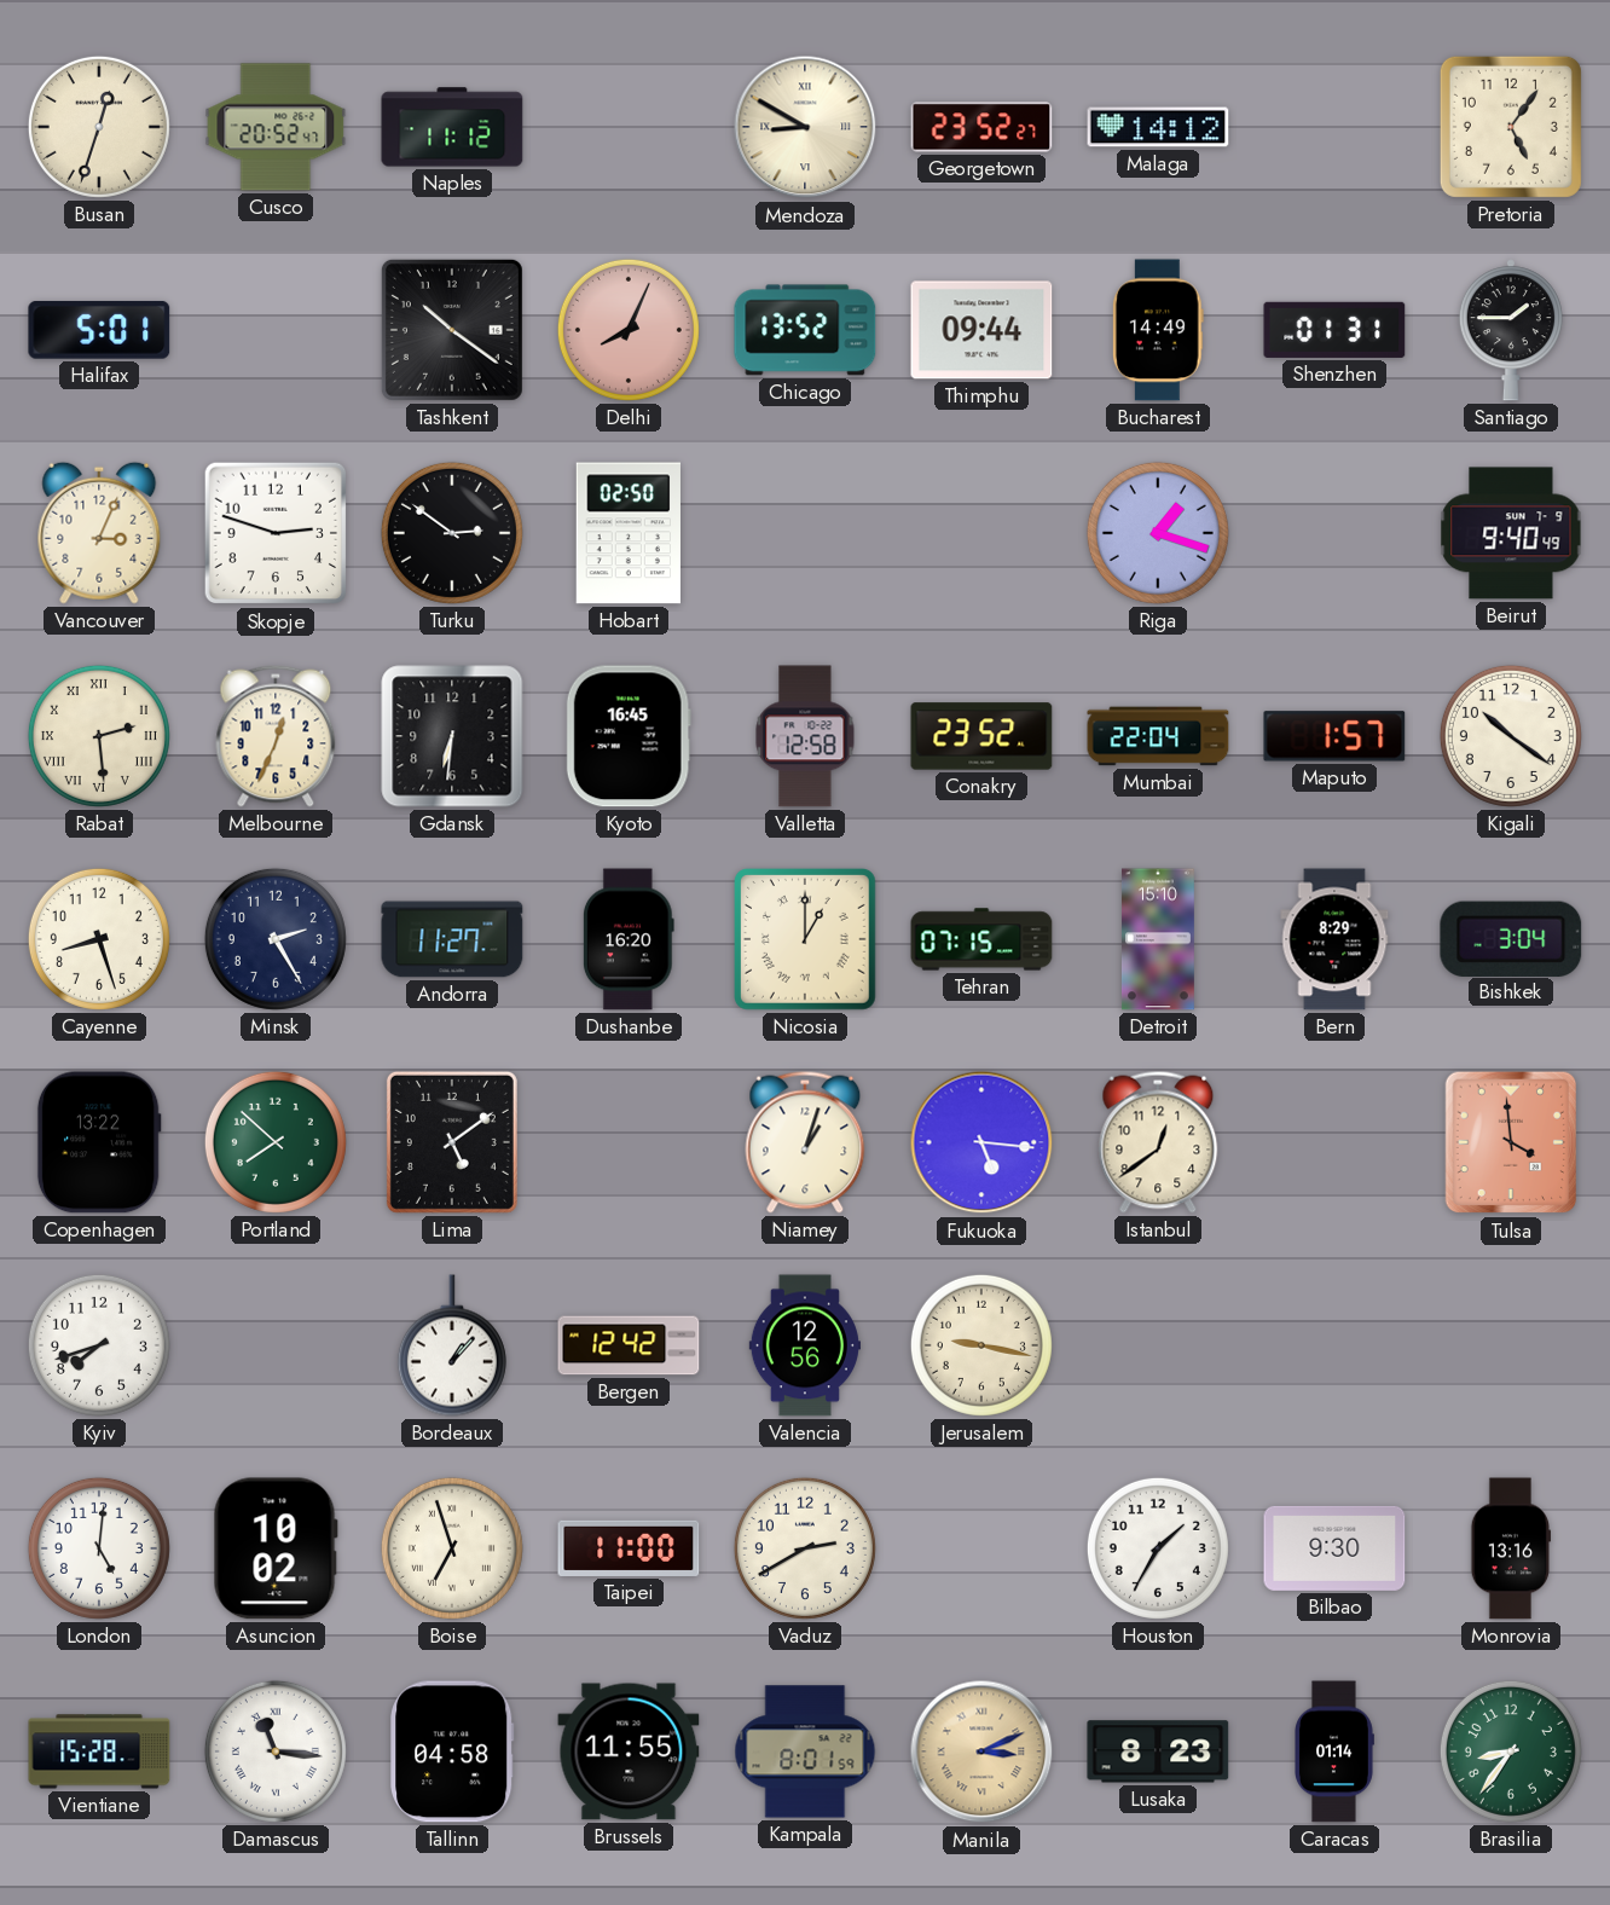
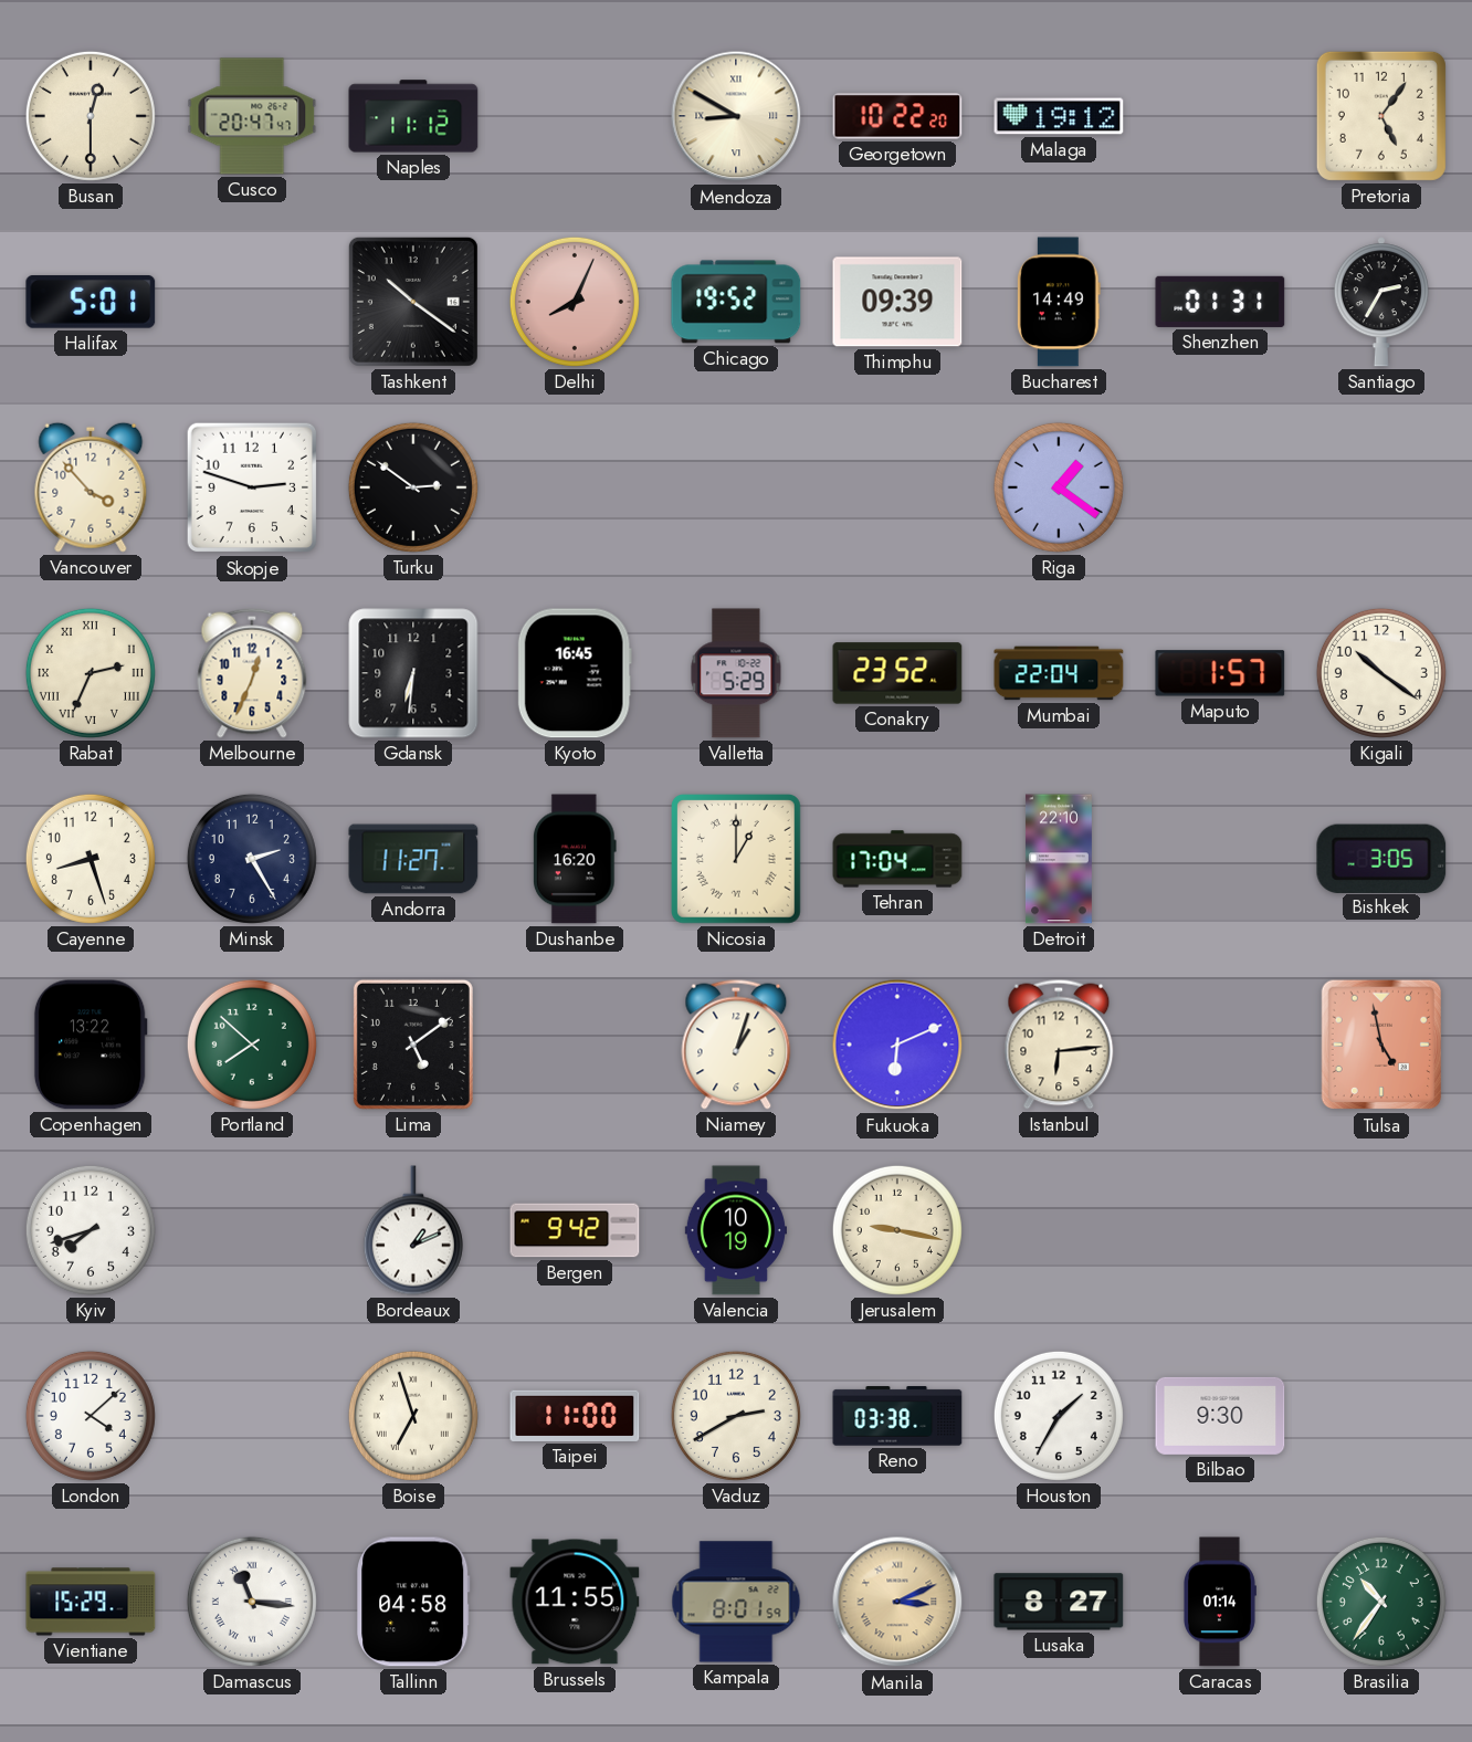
Busan: 12:33 -> 12:30
Cusco: 20:52 -> 20:47
Georgetown: 23:52 -> 10:22
Malaga: 14:12 -> 19:12
Chicago: 13:52 -> 19:52
Thimphu: 09:44 -> 09:39
Santiago: 1:45 -> 2:35
Vancouver: 3:04 -> 3:53
Hobart: 02:50 -> none
Riga: 1:18 -> 1:21
Beirut: 9:40 -> none
Rabat: 2:29 -> 2:34
Valletta: 12:58 -> 5:29
Tehran: 07:15 -> 17:04
Detroit: 15:10 -> 22:10
Bern: 8:29 -> none
Bishkek: 3:04 -> 3:05
Fukuoka: 5:16 -> 6:11
Istanbul: 12:39 -> 6:14
Tulsa: 3:59 -> 4:58
Bordeaux: 1:07 -> 1:11
Bergen: 12:42 -> 9:42
Valencia: 12:56 -> 10:19
London: 5:01 -> 4:08
Asuncion: 10:02 -> none
Reno: none -> 03:38
Monrovia: 13:16 -> none
Vientiane: 15:28 -> 15:29
Lusaka: 8:23 -> 8:27
Brasilia: 8:36 -> 10:36
